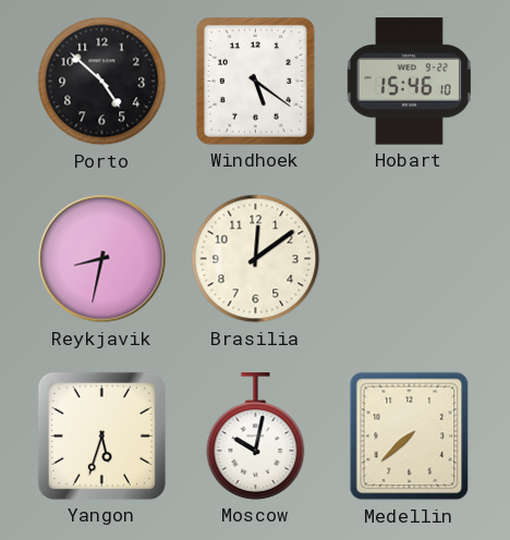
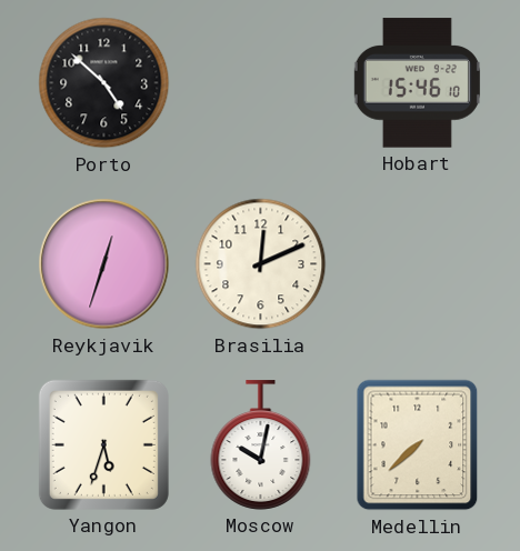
Windhoek: 5:21 -> none
Reykjavik: 8:32 -> 12:33
Brasilia: 12:09 -> 12:11
